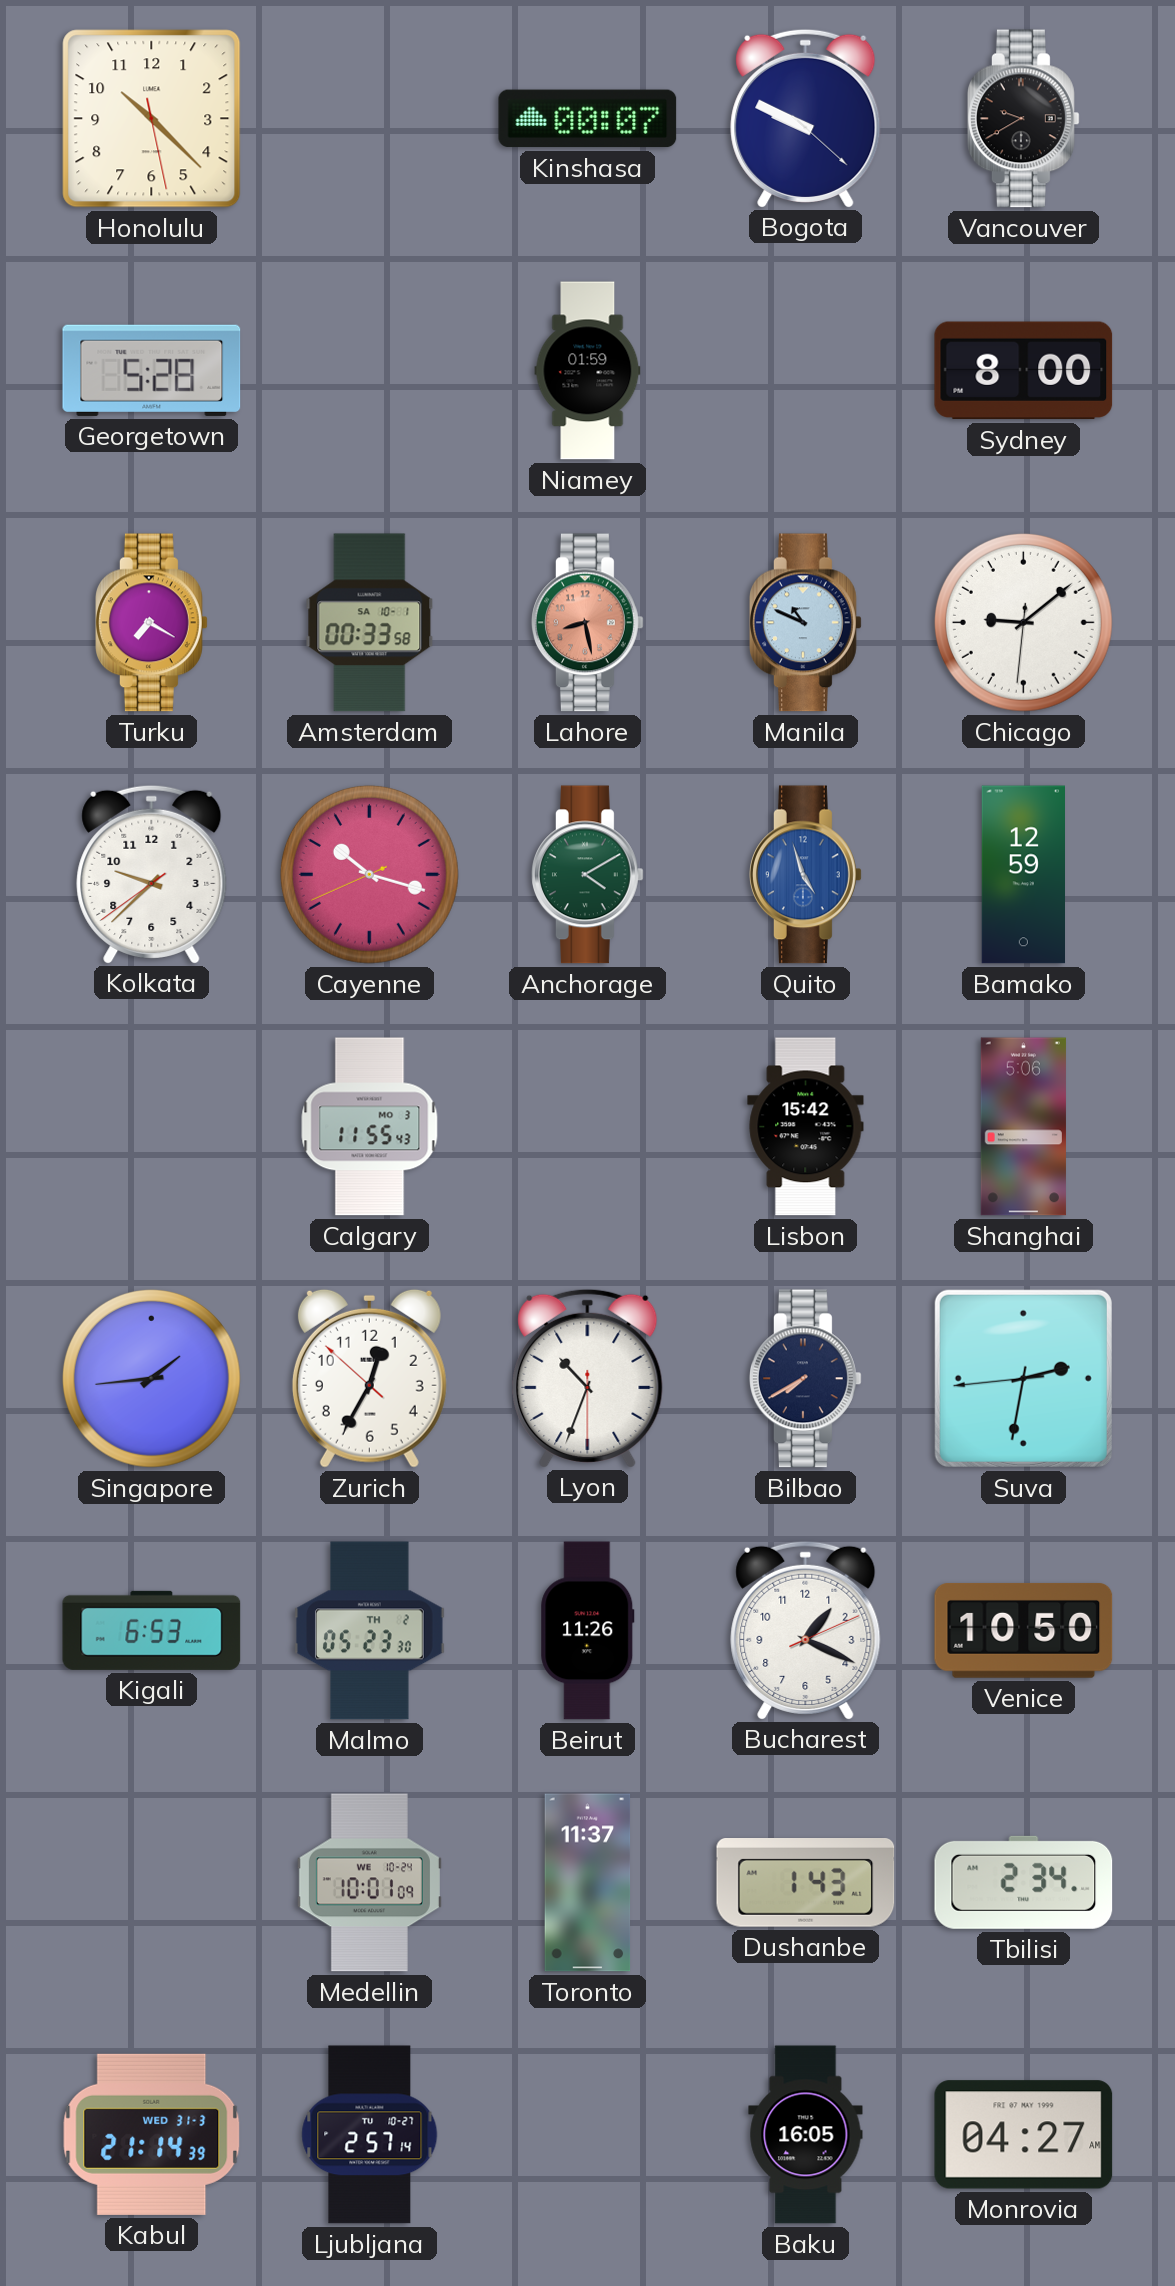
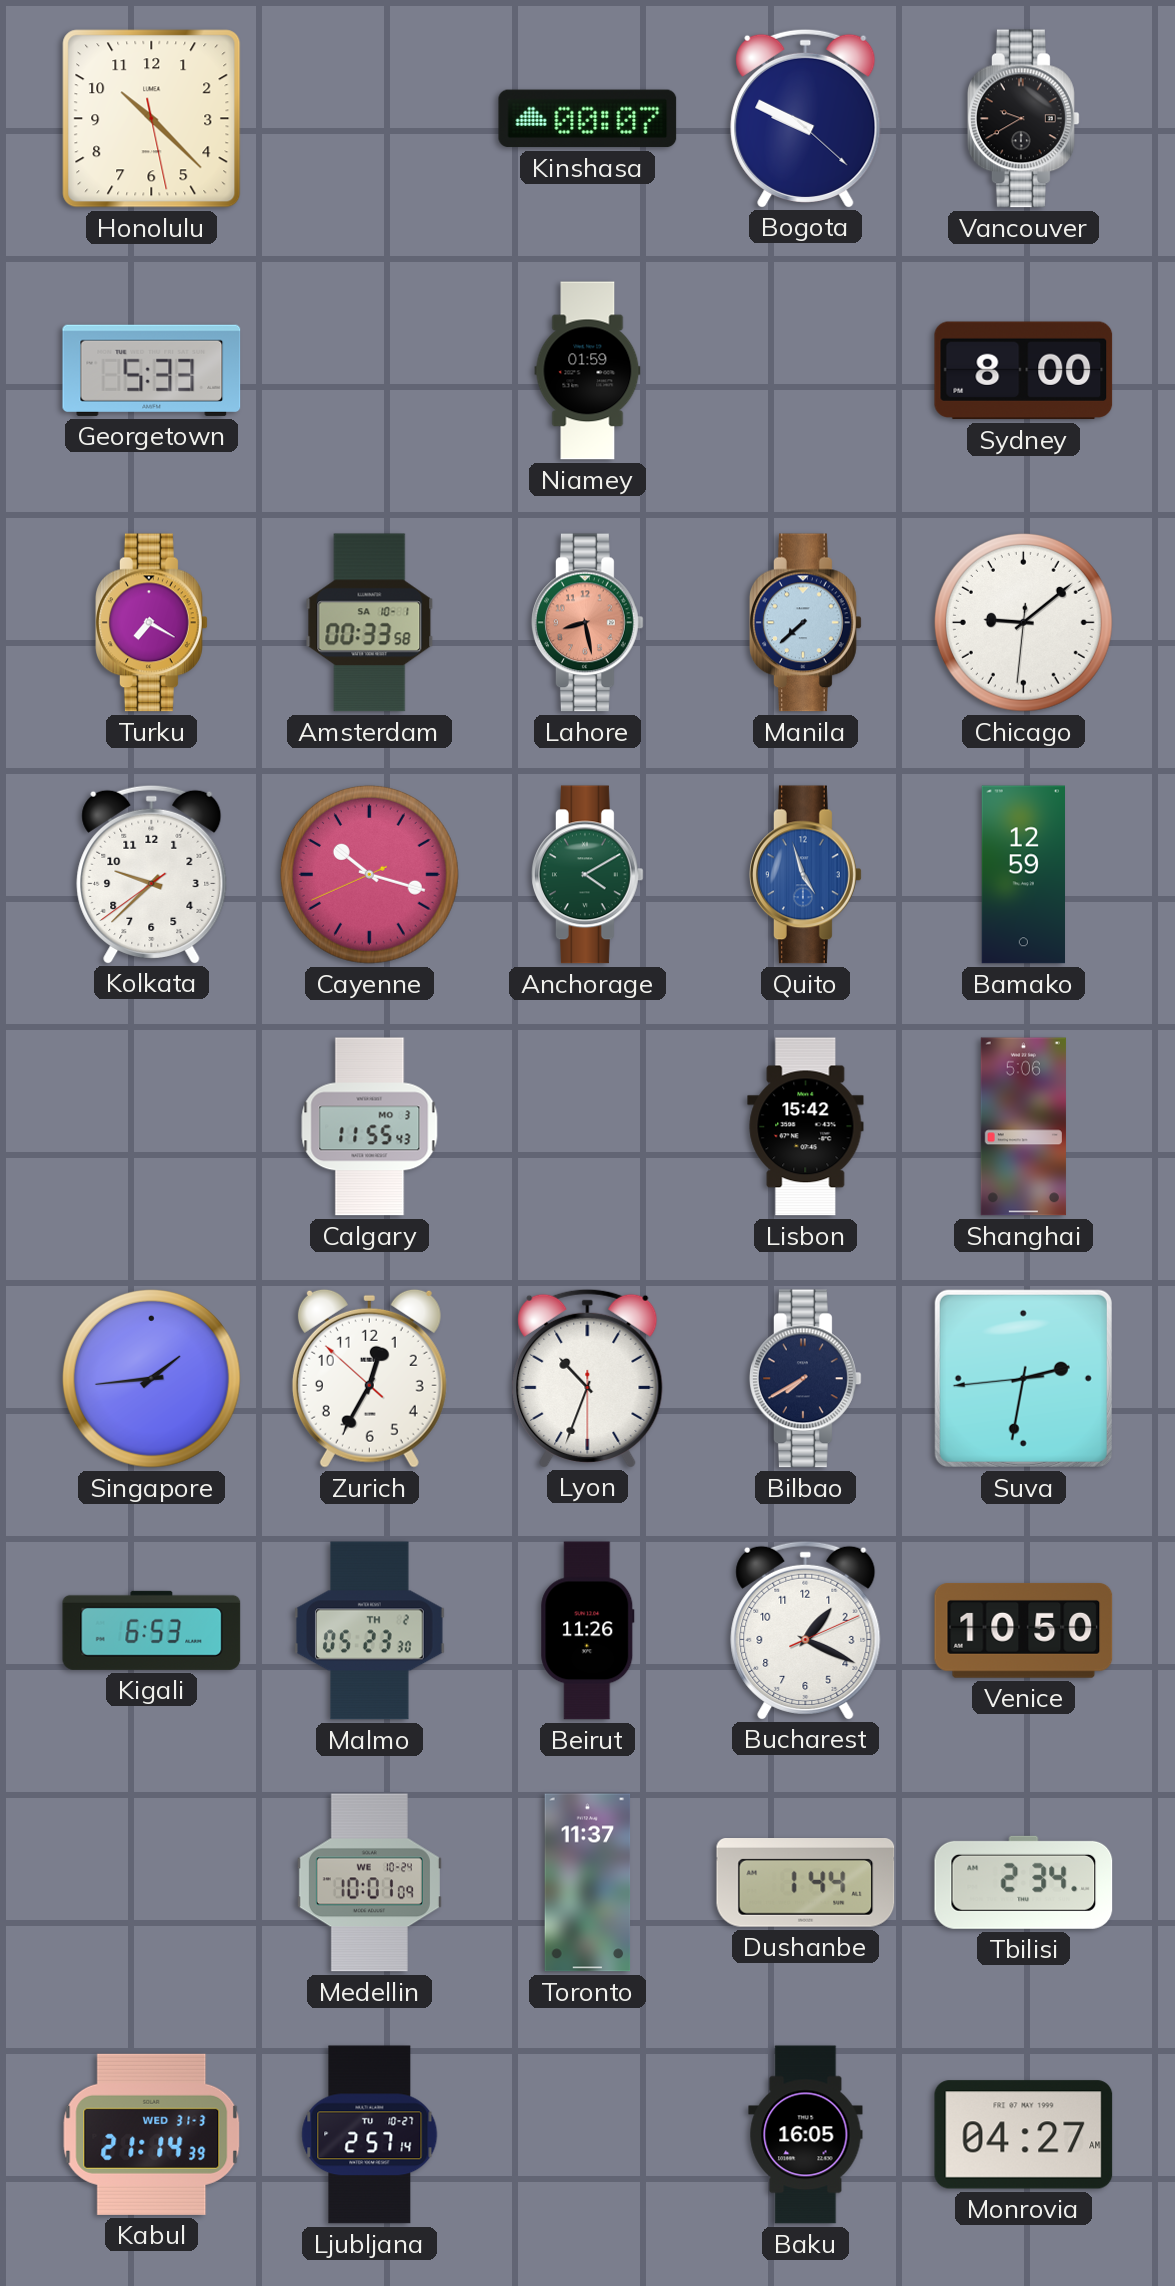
Georgetown: 5:28 -> 5:33
Manila: 10:49 -> 7:38
Dushanbe: 1:43 -> 1:44
